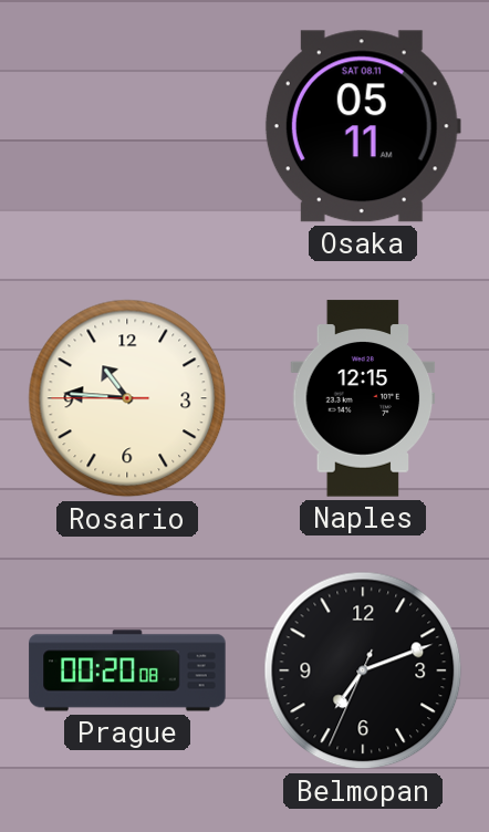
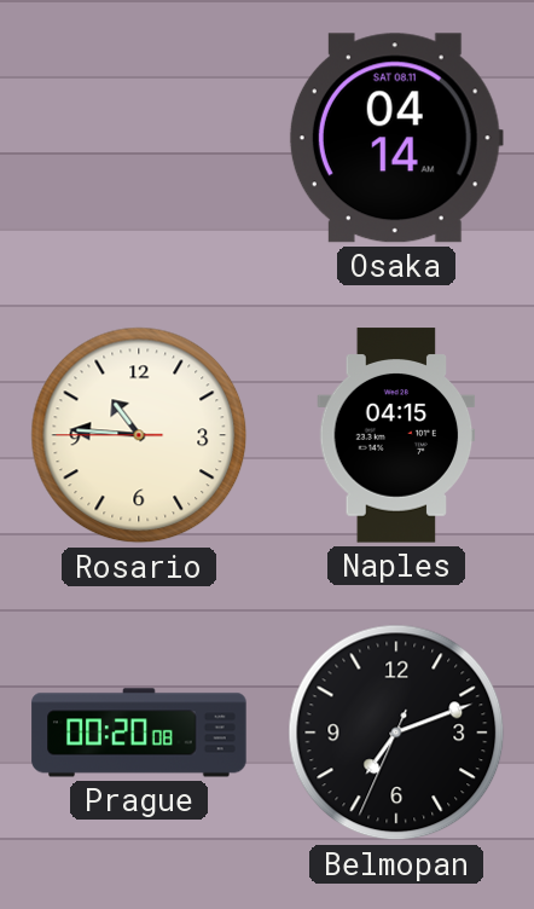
Osaka: 05:11 -> 04:14
Naples: 12:15 -> 04:15
